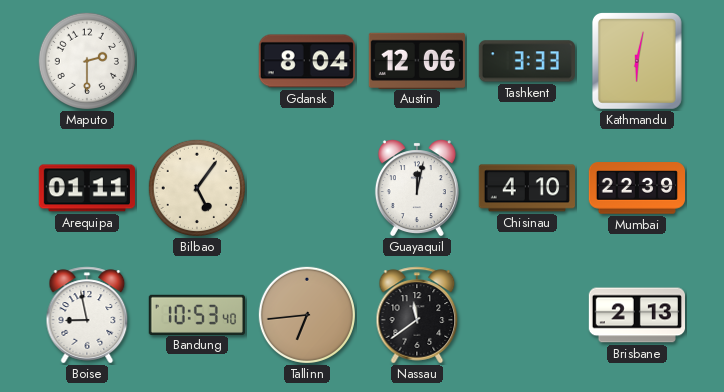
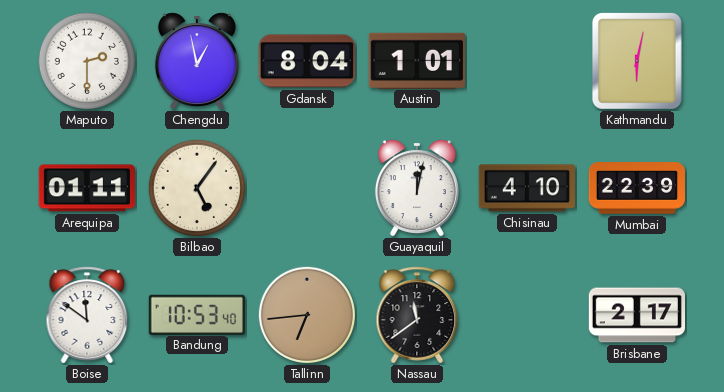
Chengdu: none -> 12:58
Austin: 12:06 -> 1:01
Tashkent: 3:33 -> none
Boise: 8:58 -> 11:51
Brisbane: 2:13 -> 2:17
